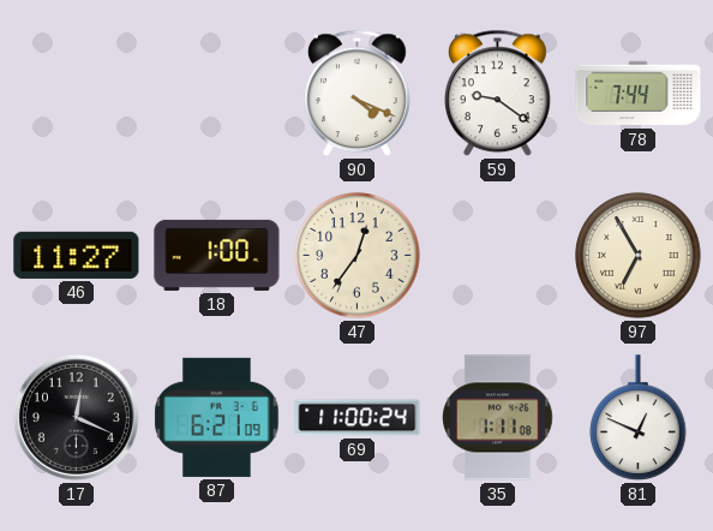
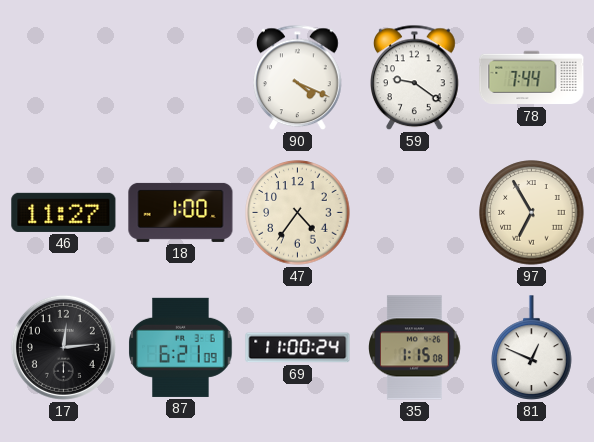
47: 12:36 -> 4:36
17: 12:19 -> 12:14
35: 1:11 -> 1:15
